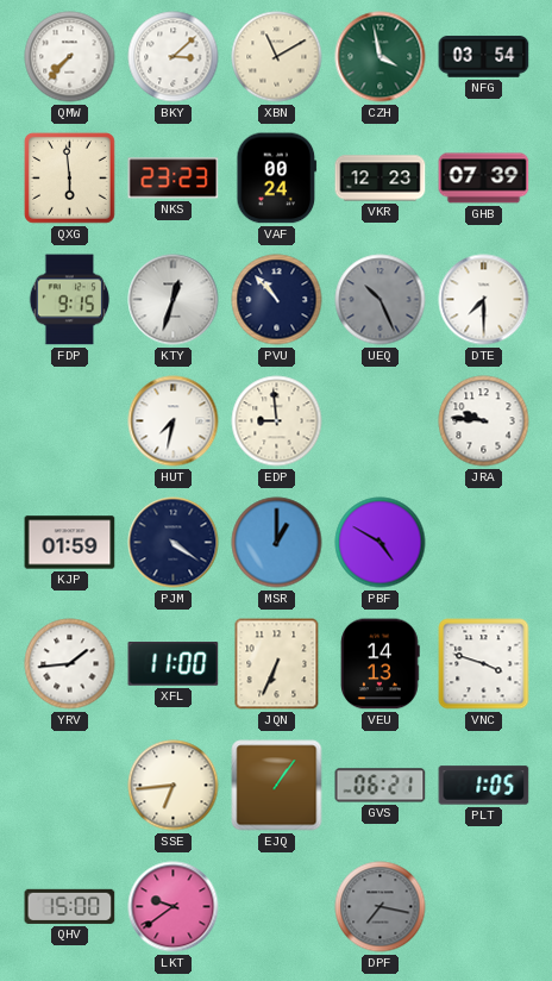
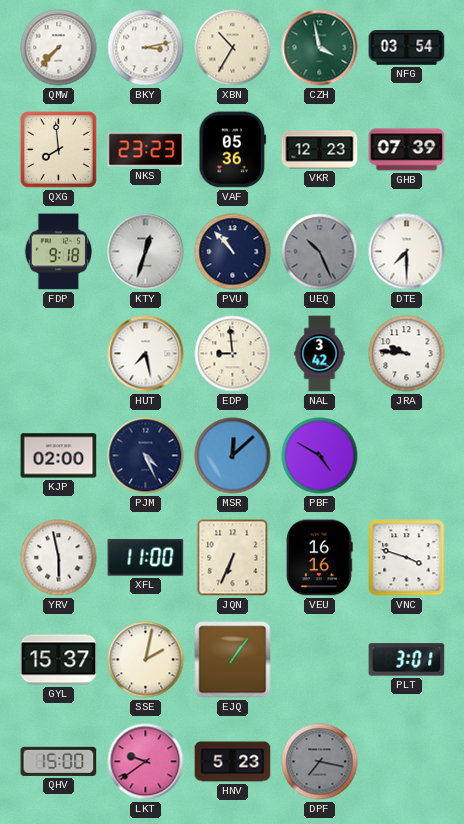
BKY: 3:08 -> 3:13
XBN: 11:10 -> 10:35
QXG: 5:59 -> 7:59
VAF: 00:24 -> 05:36
FDP: 9:15 -> 9:18
HUT: 7:32 -> 7:28
NAL: none -> 3:42
KJP: 01:59 -> 02:00
PJM: 4:21 -> 4:26
MSR: 1:00 -> 12:08
YRV: 1:44 -> 5:58
VEU: 14:13 -> 16:16
GYL: none -> 15:37
SSE: 6:44 -> 2:02
GVS: 06:21 -> none
PLT: 1:05 -> 3:01
HNV: none -> 5:23
